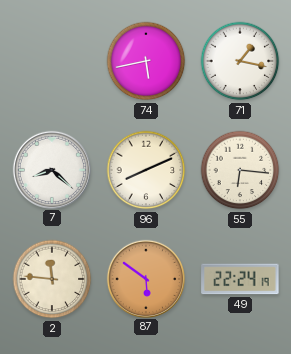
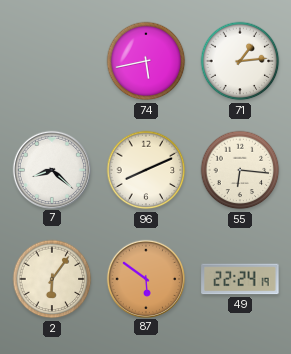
71: 1:17 -> 1:14
2: 11:46 -> 6:06
